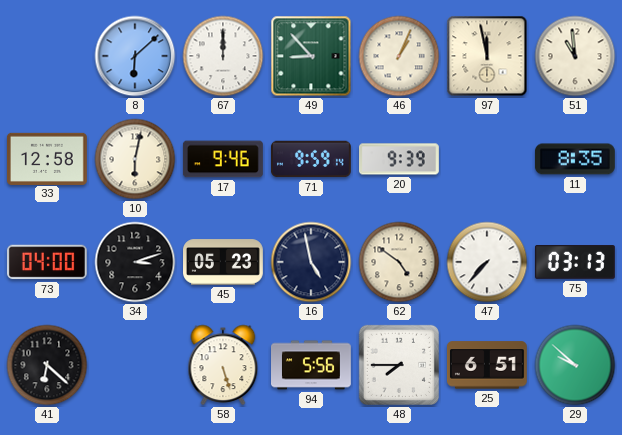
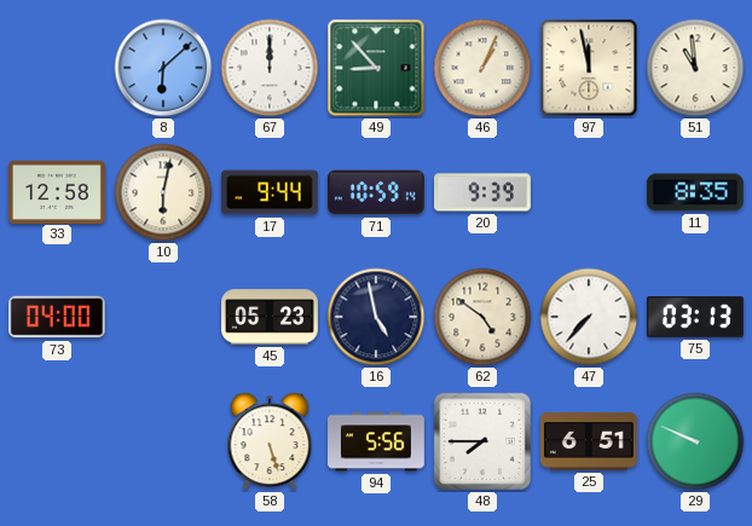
17: 9:46 -> 9:44
71: 9:59 -> 10:59
34: 3:12 -> none
41: 6:22 -> none
29: 9:52 -> 9:49
